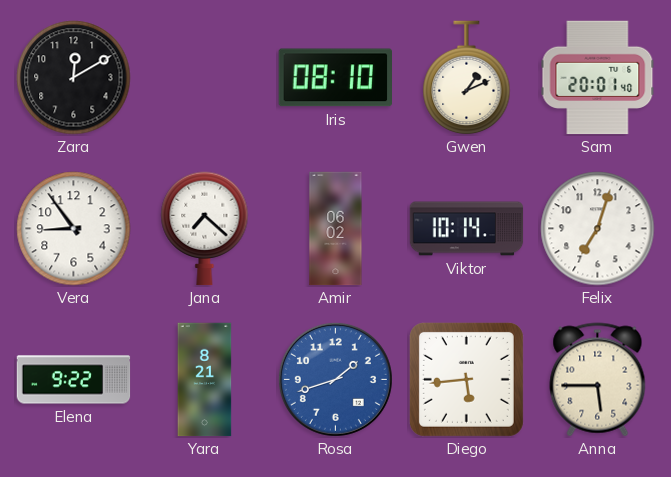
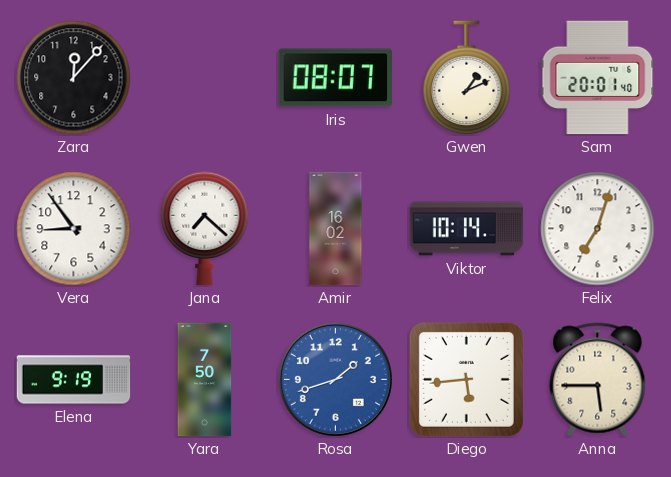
Zara: 12:10 -> 12:07
Iris: 08:10 -> 08:07
Amir: 06:02 -> 16:02
Elena: 9:22 -> 9:19
Yara: 8:21 -> 7:50
